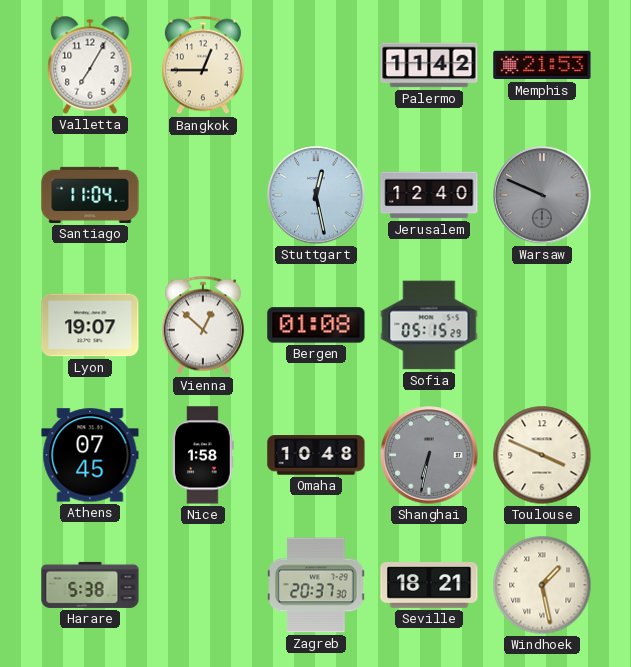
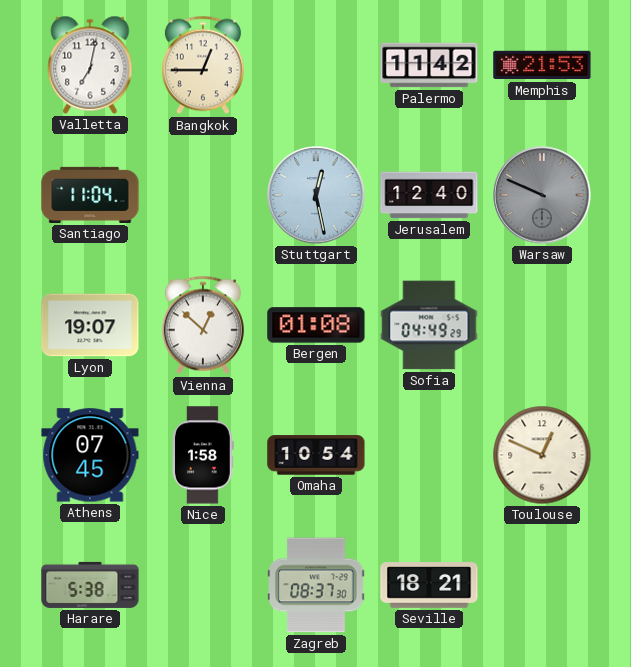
Valletta: 7:05 -> 7:02
Sofia: 05:15 -> 04:49
Omaha: 10:48 -> 10:54
Shanghai: 6:32 -> none
Toulouse: 3:49 -> 12:49
Zagreb: 20:37 -> 08:37
Windhoek: 1:28 -> none
